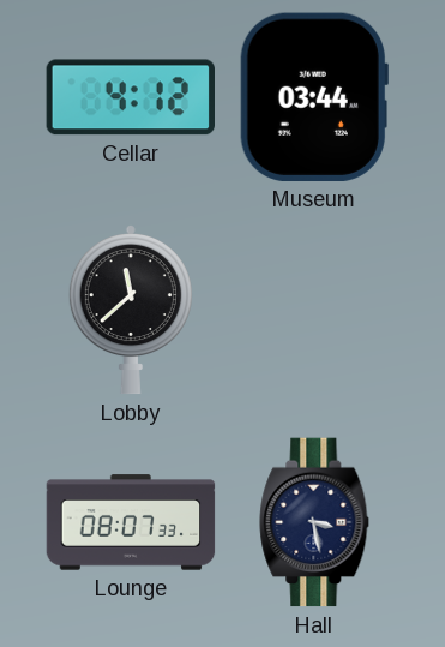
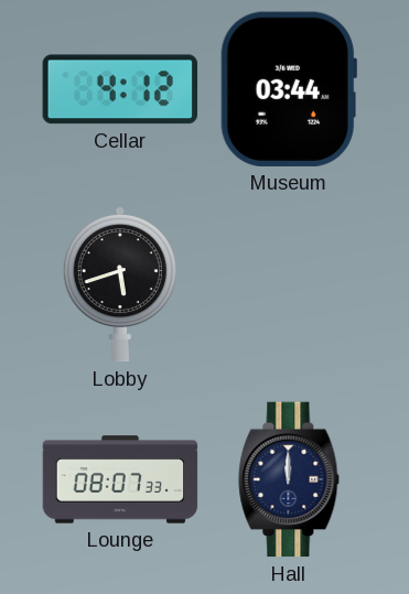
Lobby: 11:38 -> 5:42
Hall: 3:28 -> 12:00
